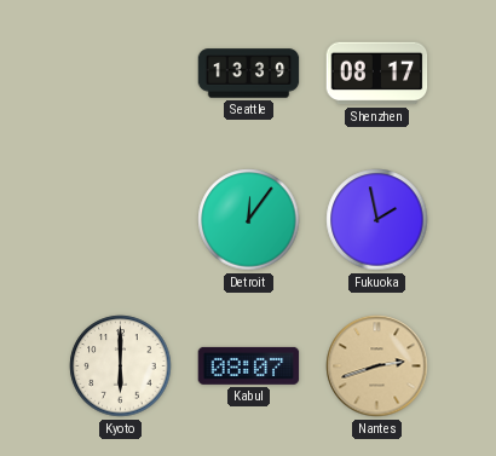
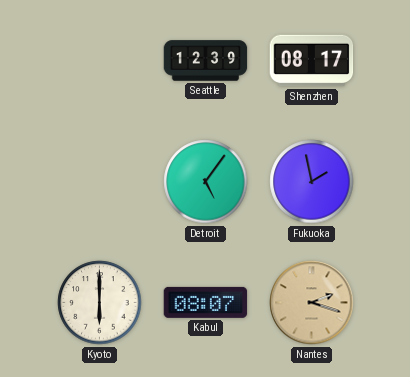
Seattle: 13:39 -> 12:39
Detroit: 12:06 -> 5:06
Nantes: 2:42 -> 2:18
